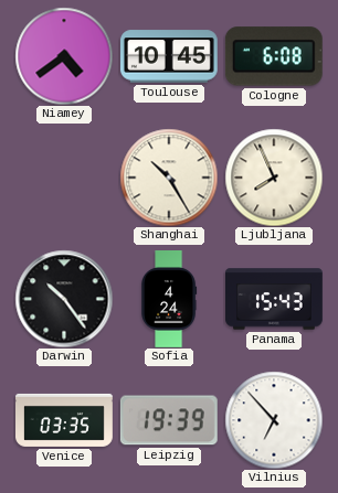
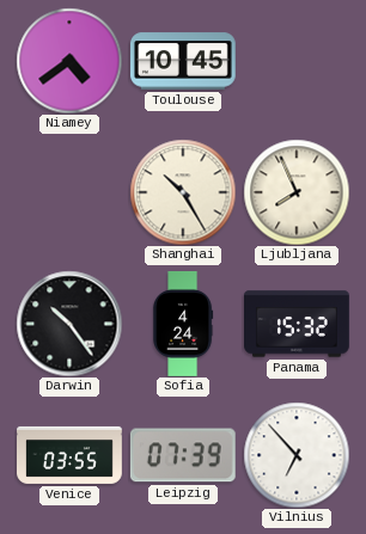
Cologne: 6:08 -> none
Panama: 15:43 -> 15:32
Venice: 03:35 -> 03:55
Leipzig: 19:39 -> 07:39
